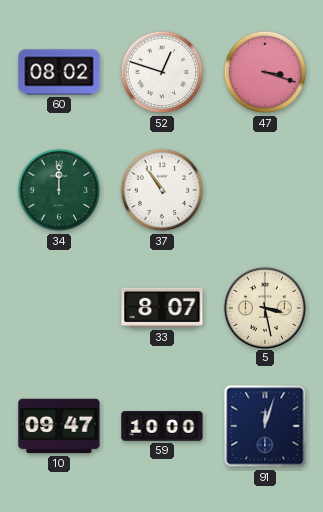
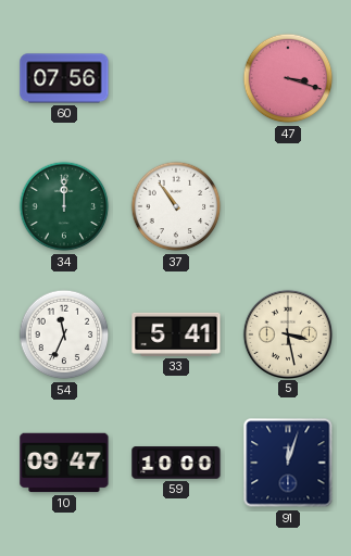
60: 08:02 -> 07:56
52: 12:48 -> none
54: none -> 11:34
33: 8:07 -> 5:41
